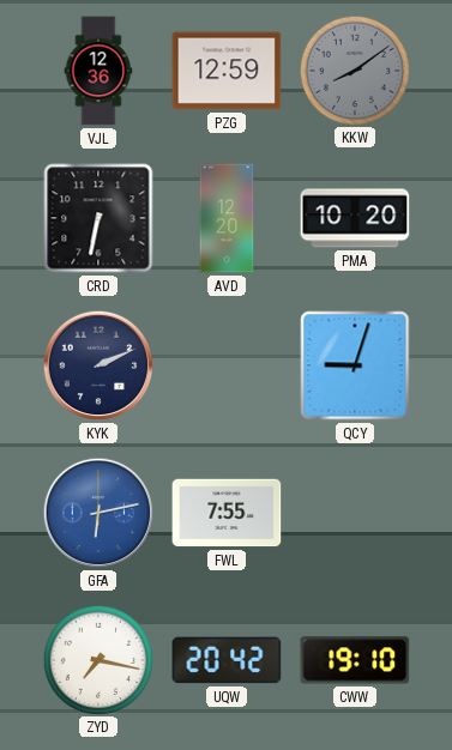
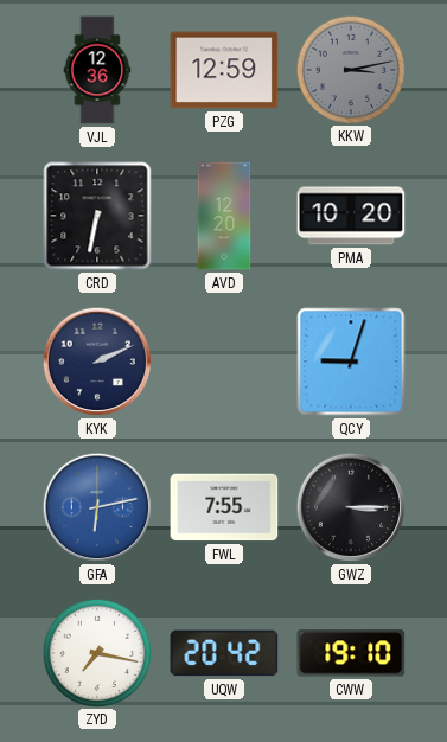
KKW: 8:09 -> 3:13
GWZ: none -> 3:15
